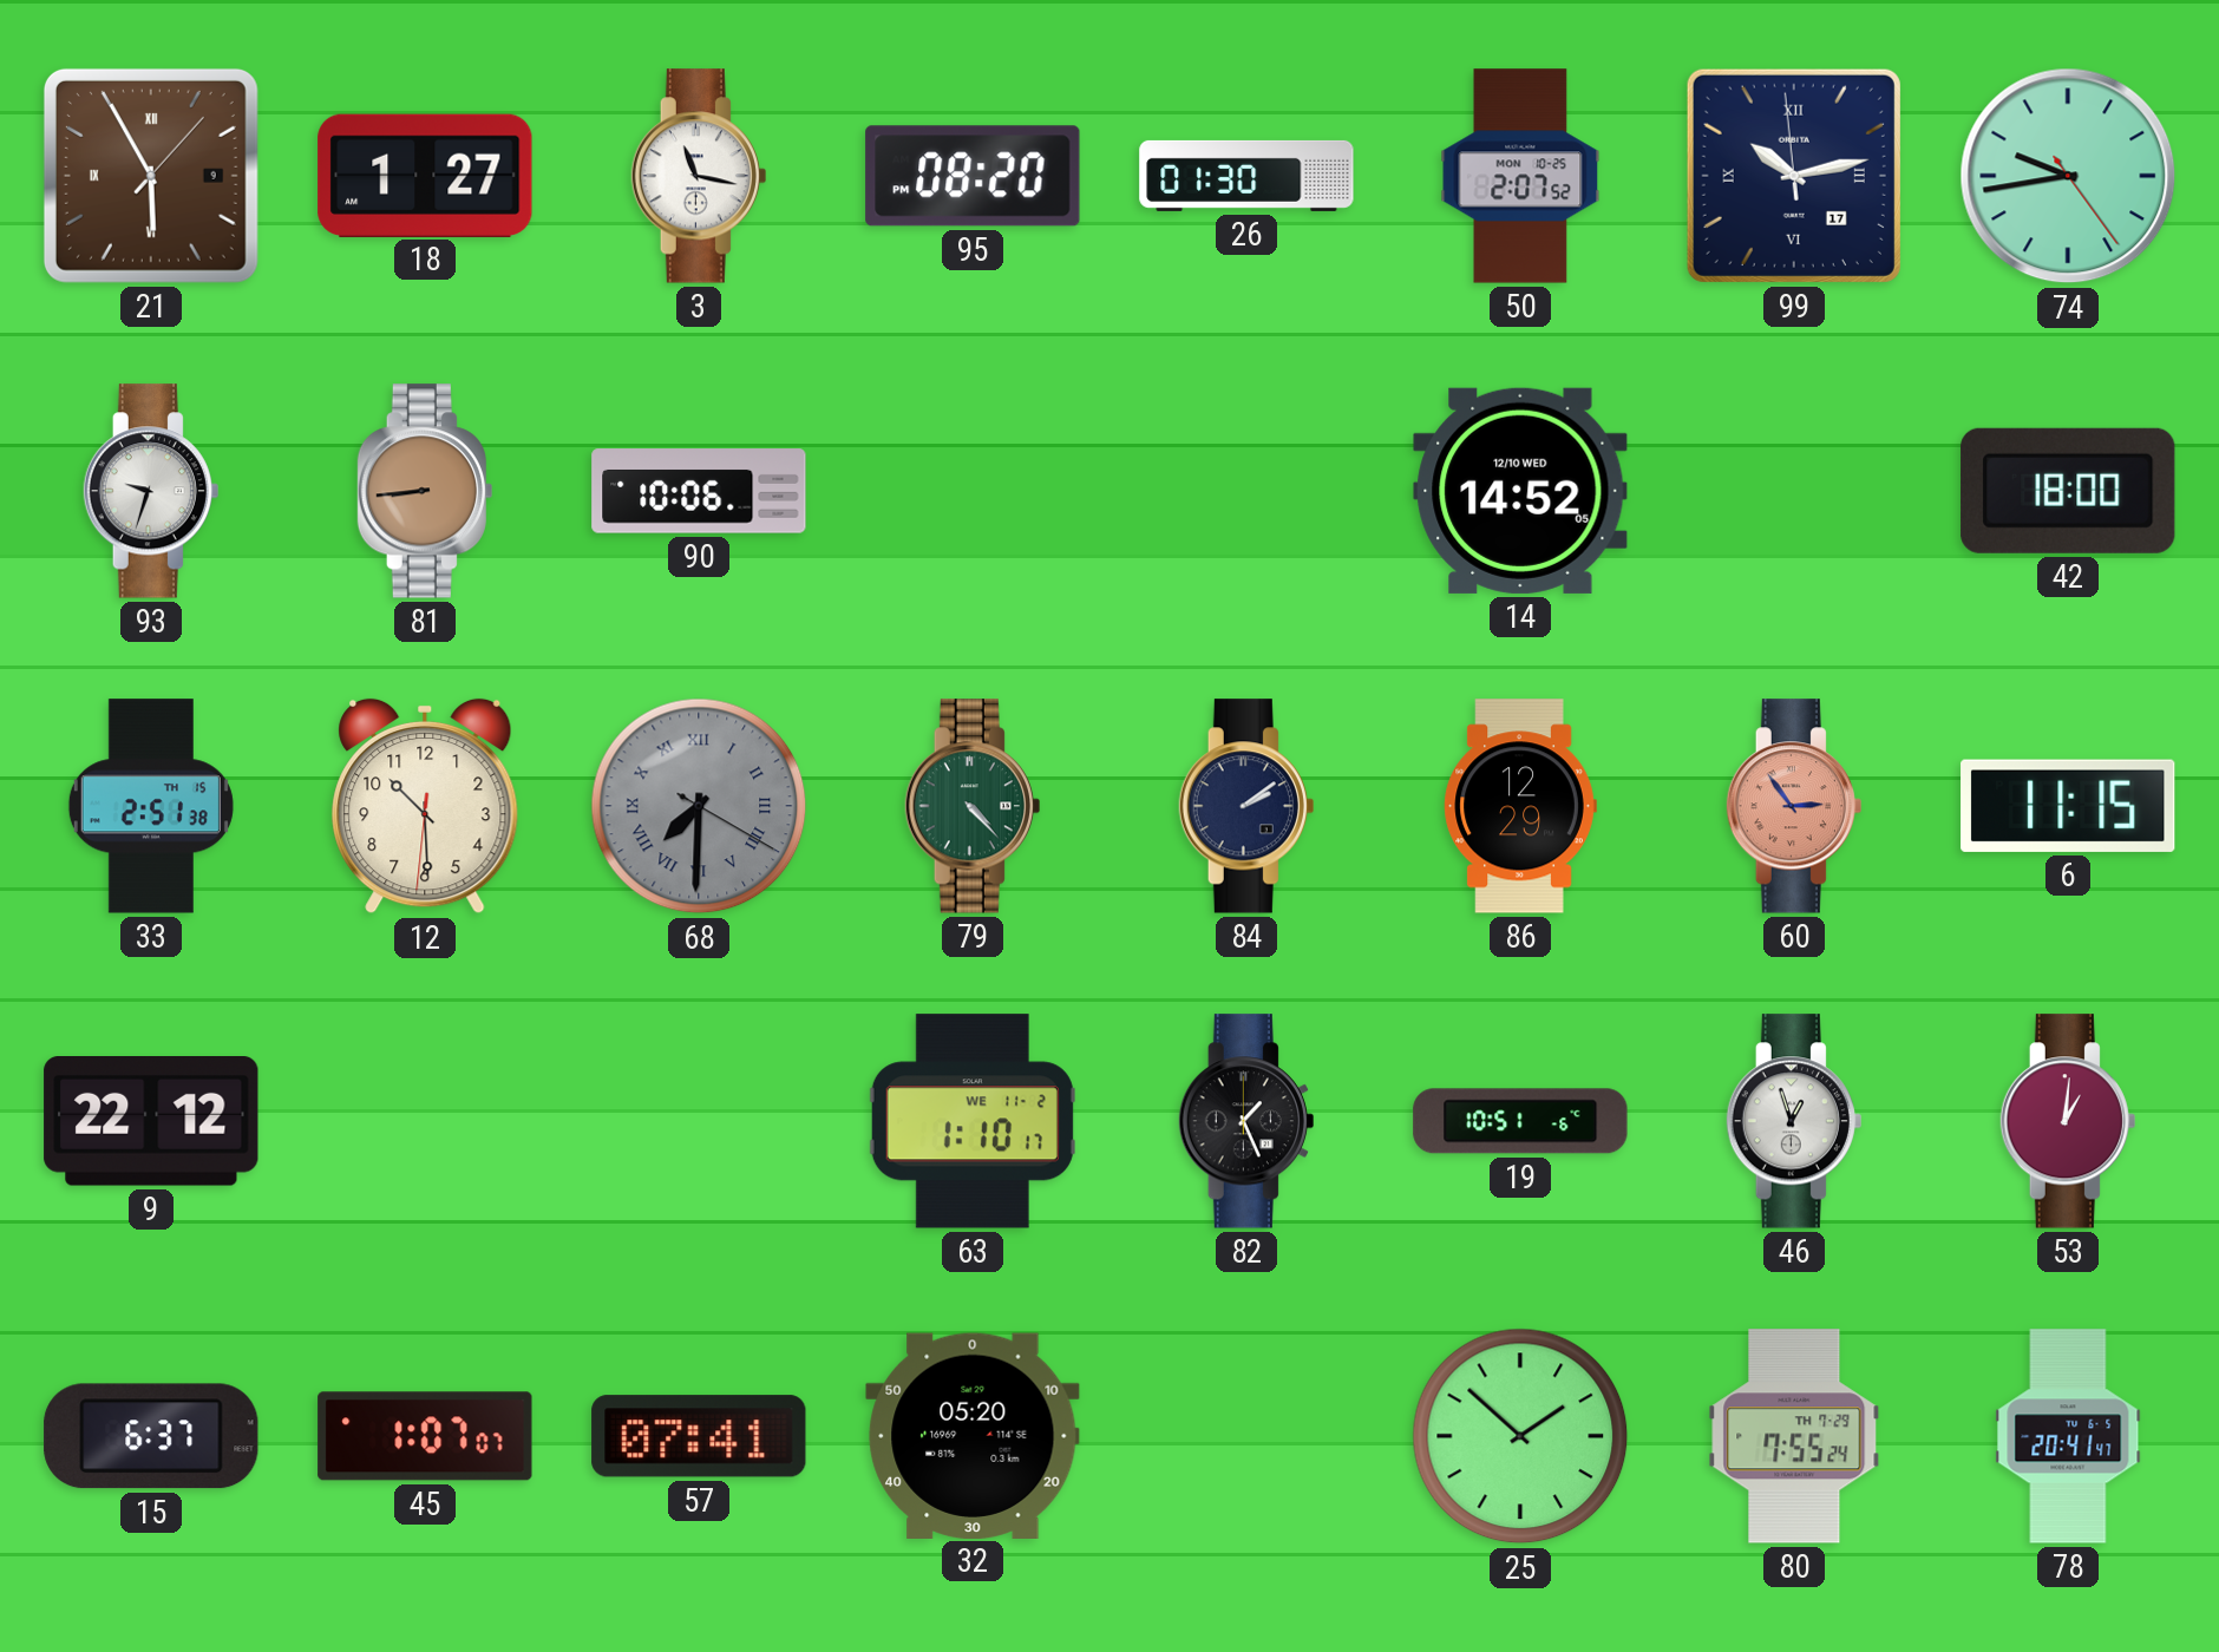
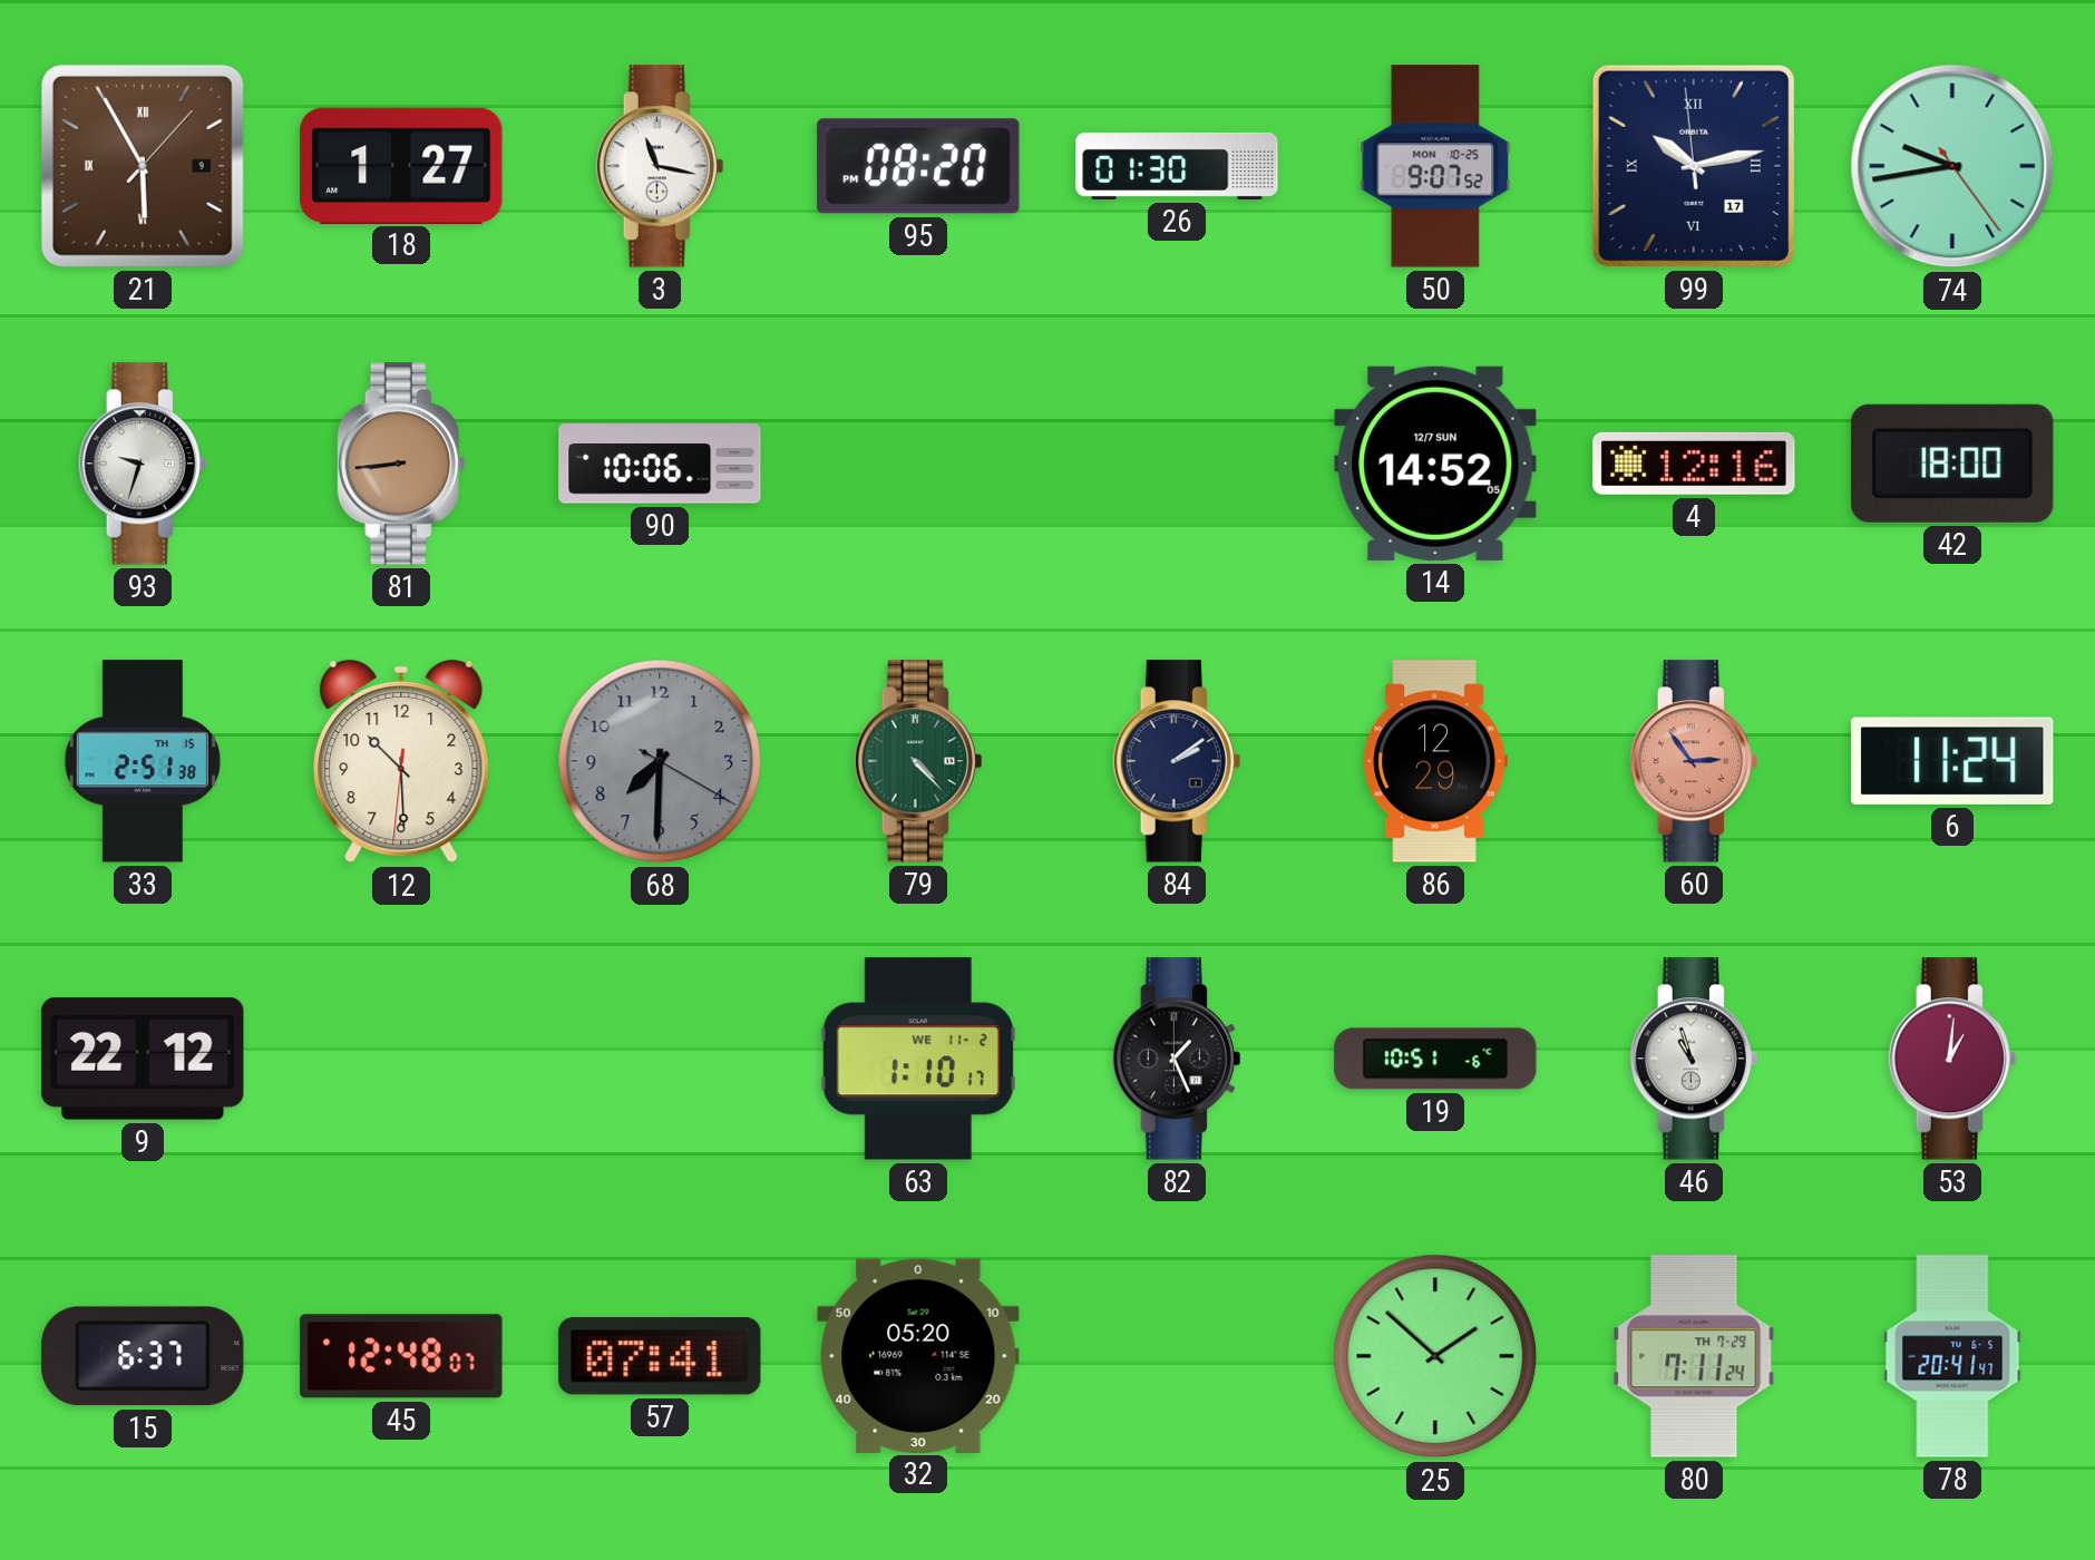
50: 2:07 -> 9:07
14 date: 12/10 WED -> 12/7 SUN
4: none -> 12:16
68 numerals: Roman -> Arabic
6: 11:15 -> 11:24
46: 12:57 -> 10:57
45: 1:07 -> 12:48
80: 7:55 -> 7:11
